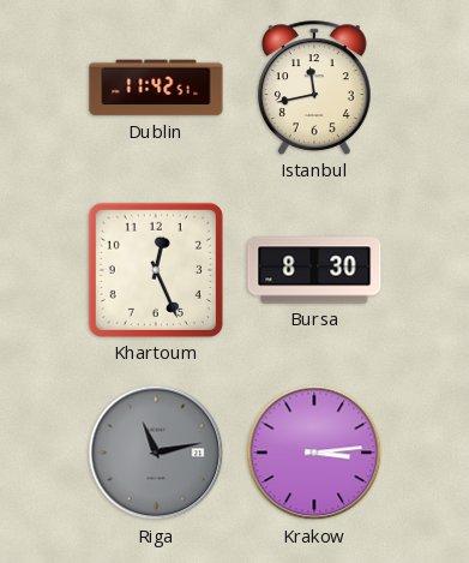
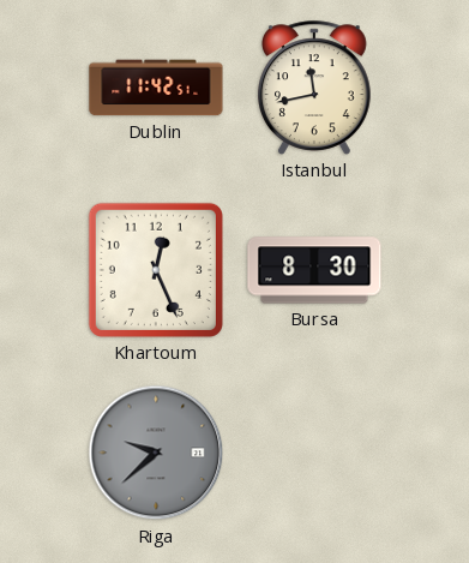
Riga: 11:13 -> 9:38
Krakow: 3:14 -> none
